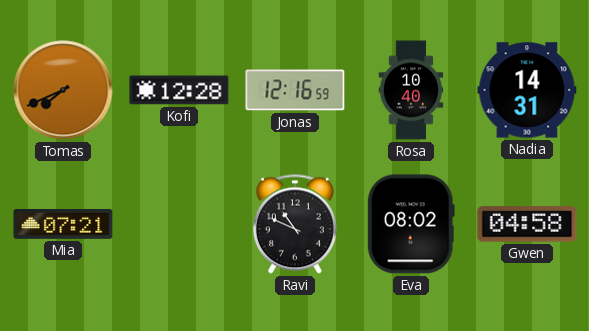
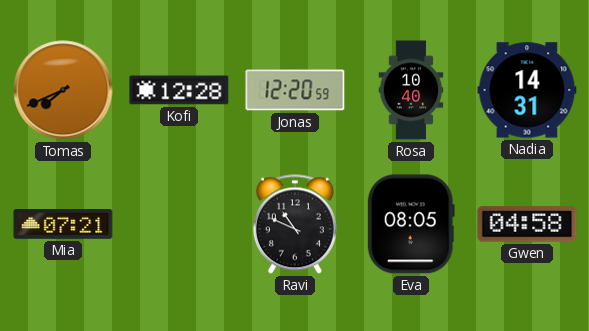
Jonas: 12:16 -> 12:20
Eva: 08:02 -> 08:05
